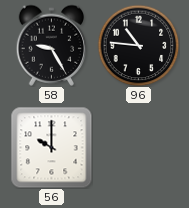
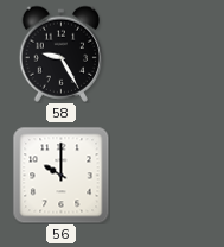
96: 10:46 -> none
